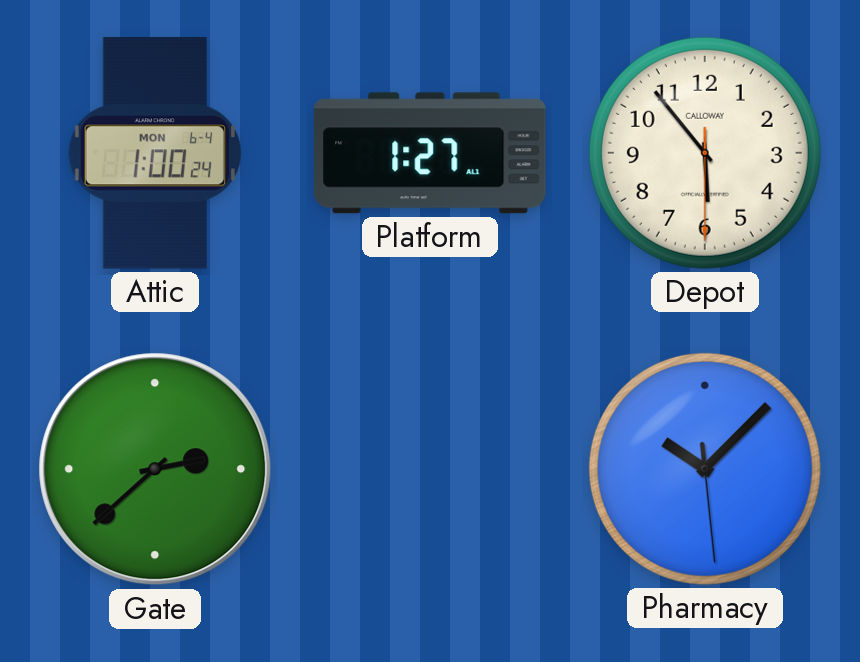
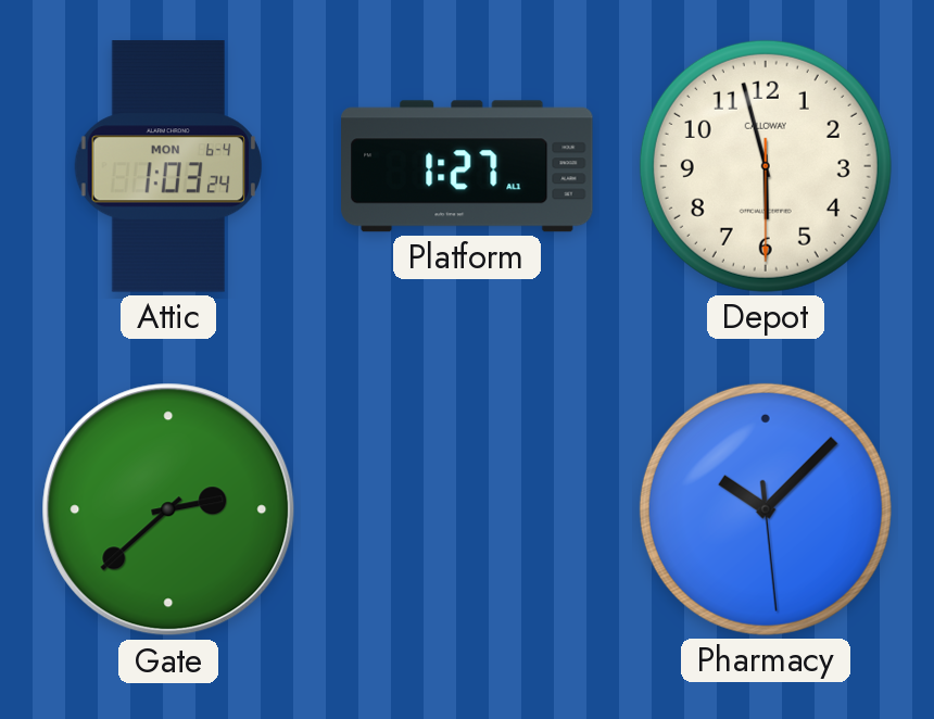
Attic: 1:00 -> 1:03
Depot: 5:53 -> 5:57
